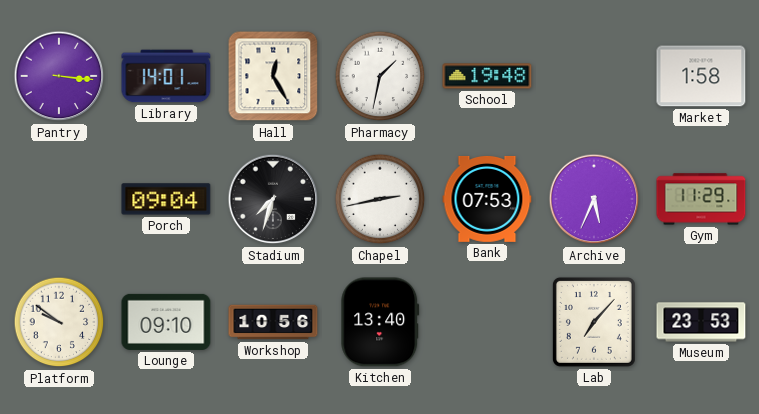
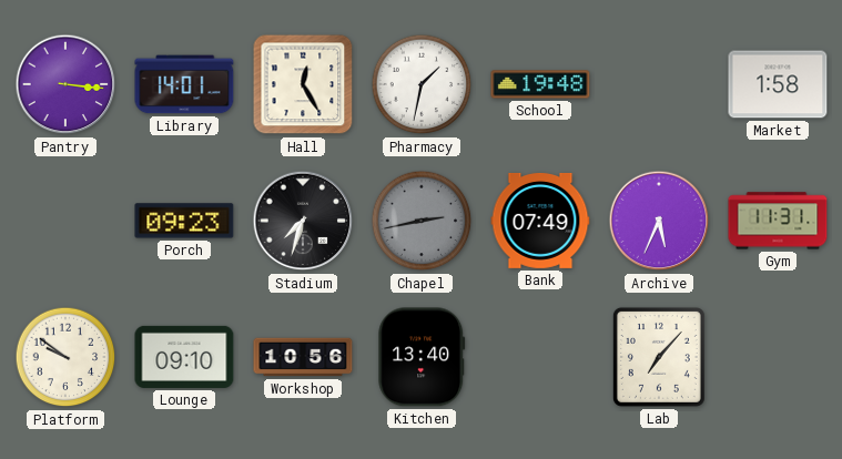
Porch: 09:04 -> 09:23
Chapel dial: white -> grey
Bank: 07:53 -> 07:49
Gym: 11:29 -> 11:31
Museum: 23:53 -> none
